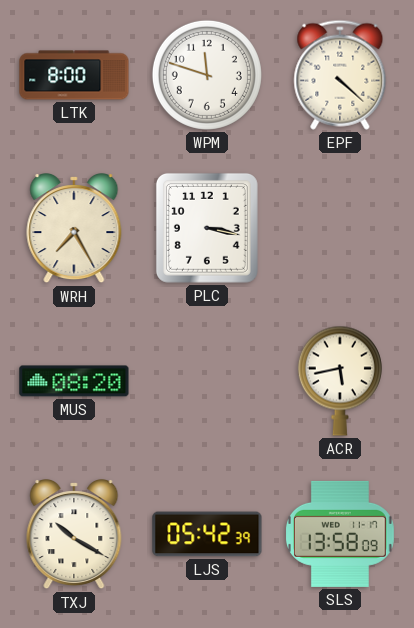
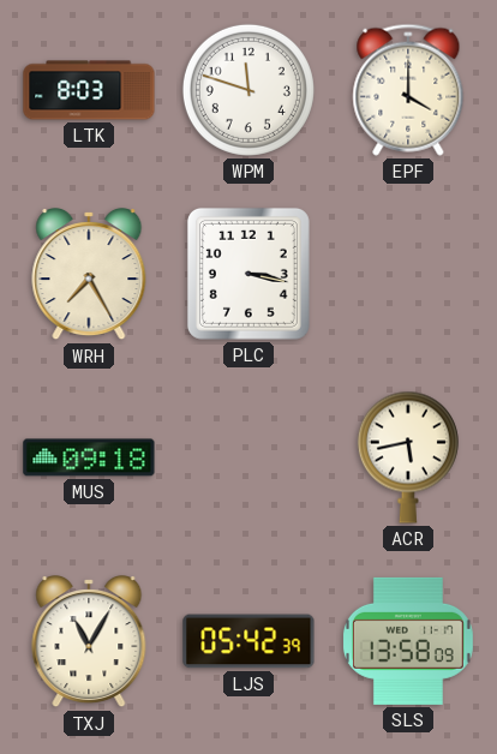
LTK: 8:00 -> 8:03
EPF: 4:22 -> 4:00
MUS: 08:20 -> 09:18
TXJ: 10:20 -> 11:05
